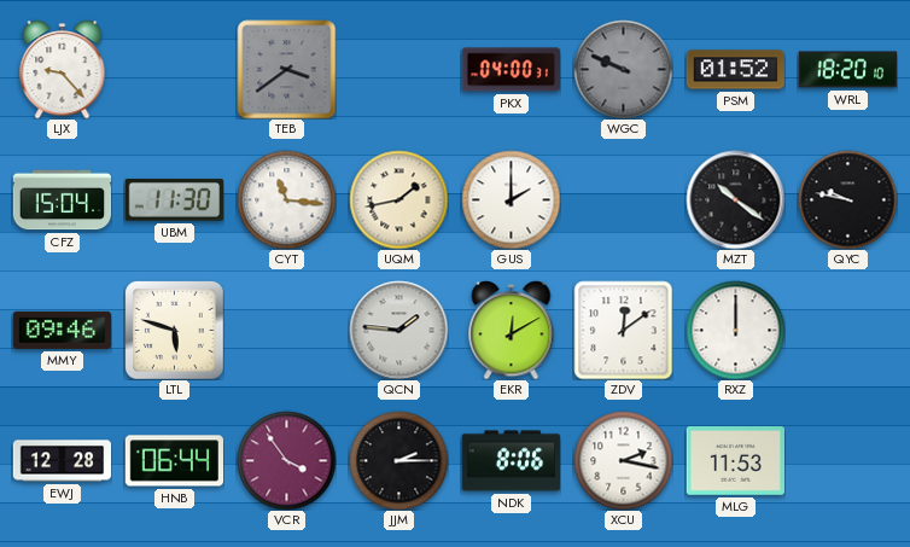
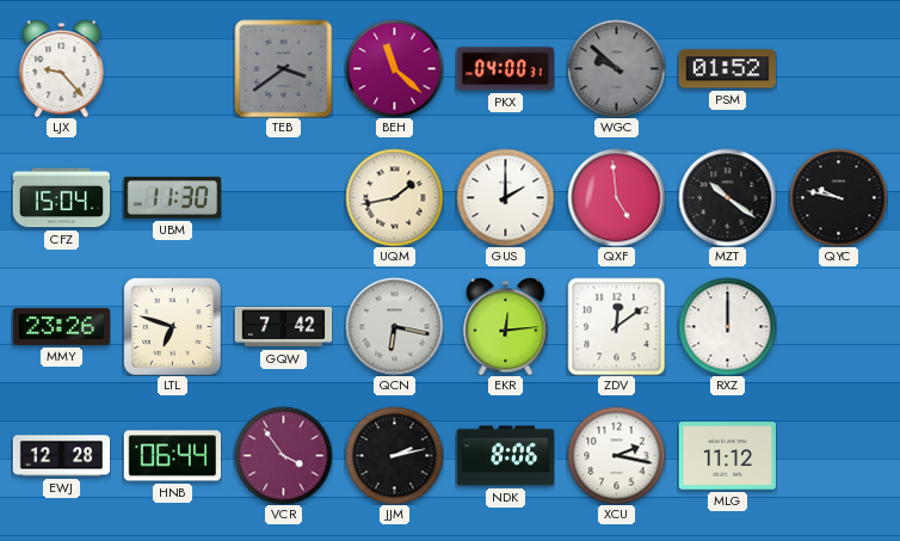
BEH: none -> 11:22
WGC: 9:49 -> 9:52
WRL: 18:20 -> none
CYT: 11:16 -> none
QXF: none -> 4:59
MMY: 09:46 -> 23:26
LTL: 5:48 -> 6:48
GQW: none -> 7:42
QCN: 1:46 -> 6:17
EKR: 12:10 -> 12:14
JJM: 2:15 -> 2:13
MLG: 11:53 -> 11:12
